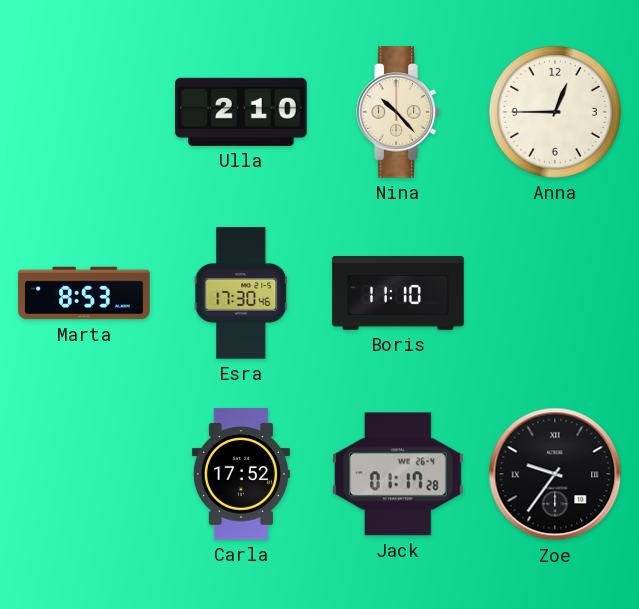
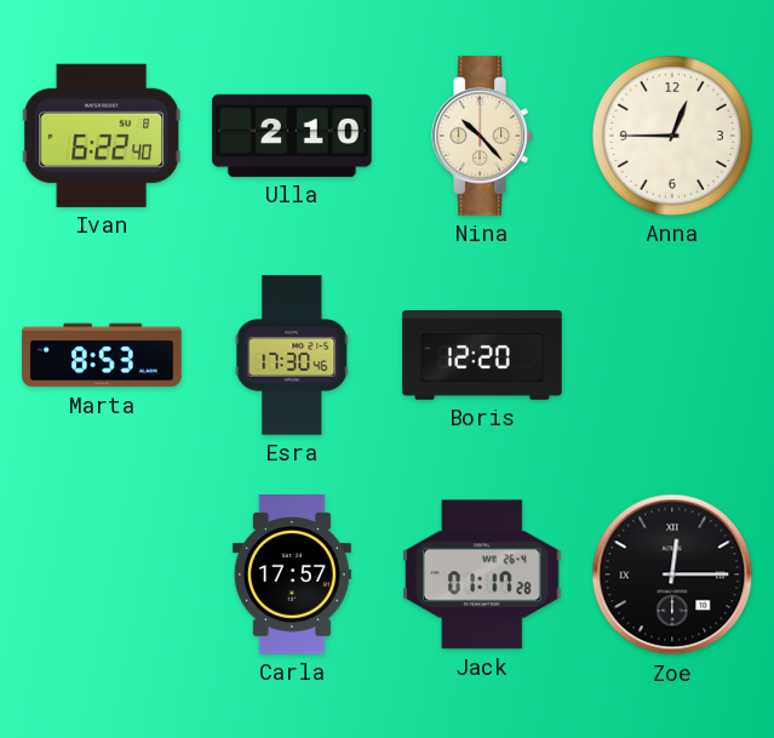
Ivan: none -> 6:22
Boris: 11:10 -> 12:20
Carla: 17:52 -> 17:57
Zoe: 9:36 -> 12:15
